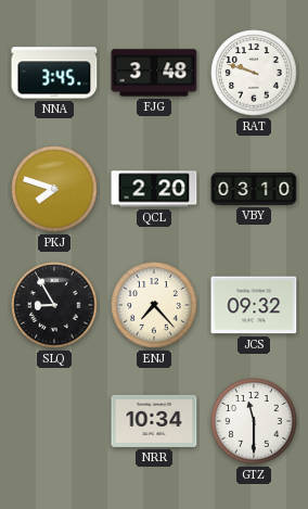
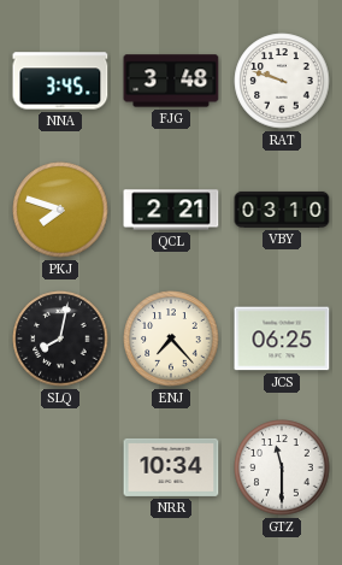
QCL: 2:20 -> 2:21
SLQ: 8:55 -> 8:02
JCS: 09:32 -> 06:25
